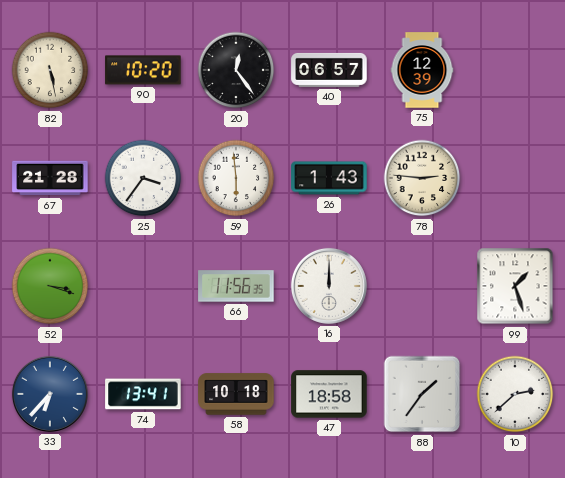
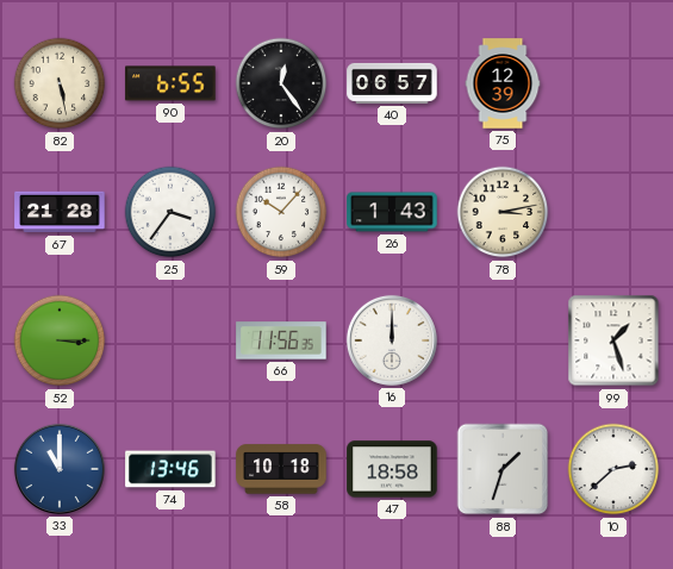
90: 10:20 -> 6:55
59: 5:59 -> 10:07
78: 2:46 -> 3:13
52: 3:18 -> 3:15
33: 6:37 -> 11:00
74: 13:41 -> 13:46
88: 1:36 -> 1:33
